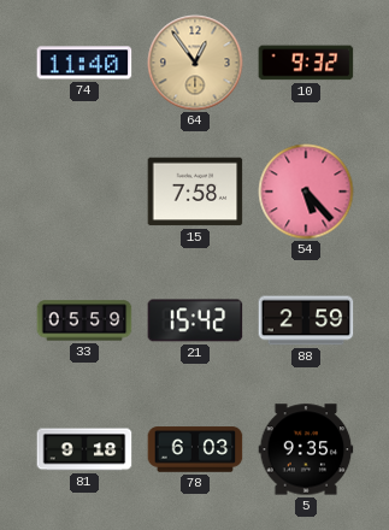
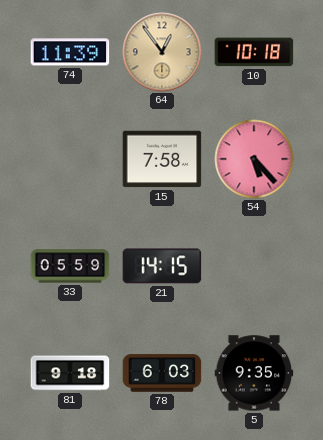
74: 11:40 -> 11:39
10: 9:32 -> 10:18
21: 15:42 -> 14:15
88: 2:59 -> none
